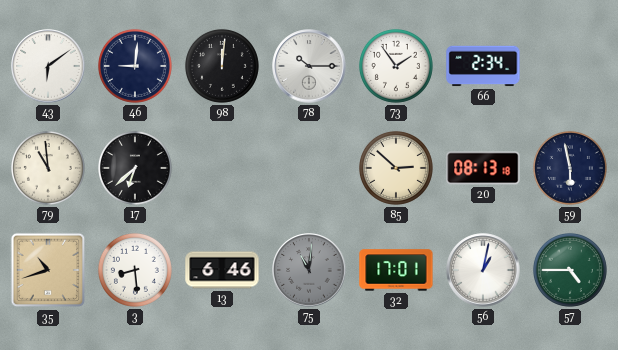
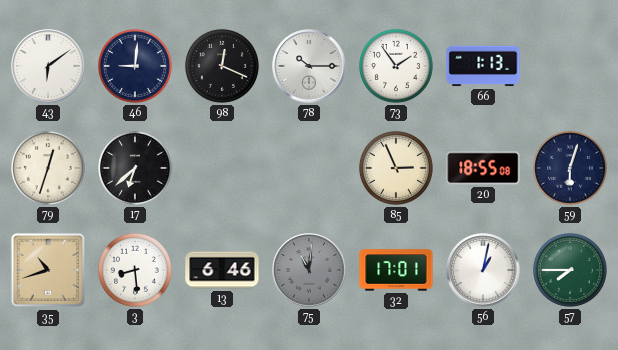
98: 12:01 -> 12:19
66: 2:34 -> 1:13
79: 10:59 -> 12:33
85: 2:52 -> 2:56
20: 08:13 -> 18:55
59: 5:58 -> 6:03
57: 4:45 -> 7:45
